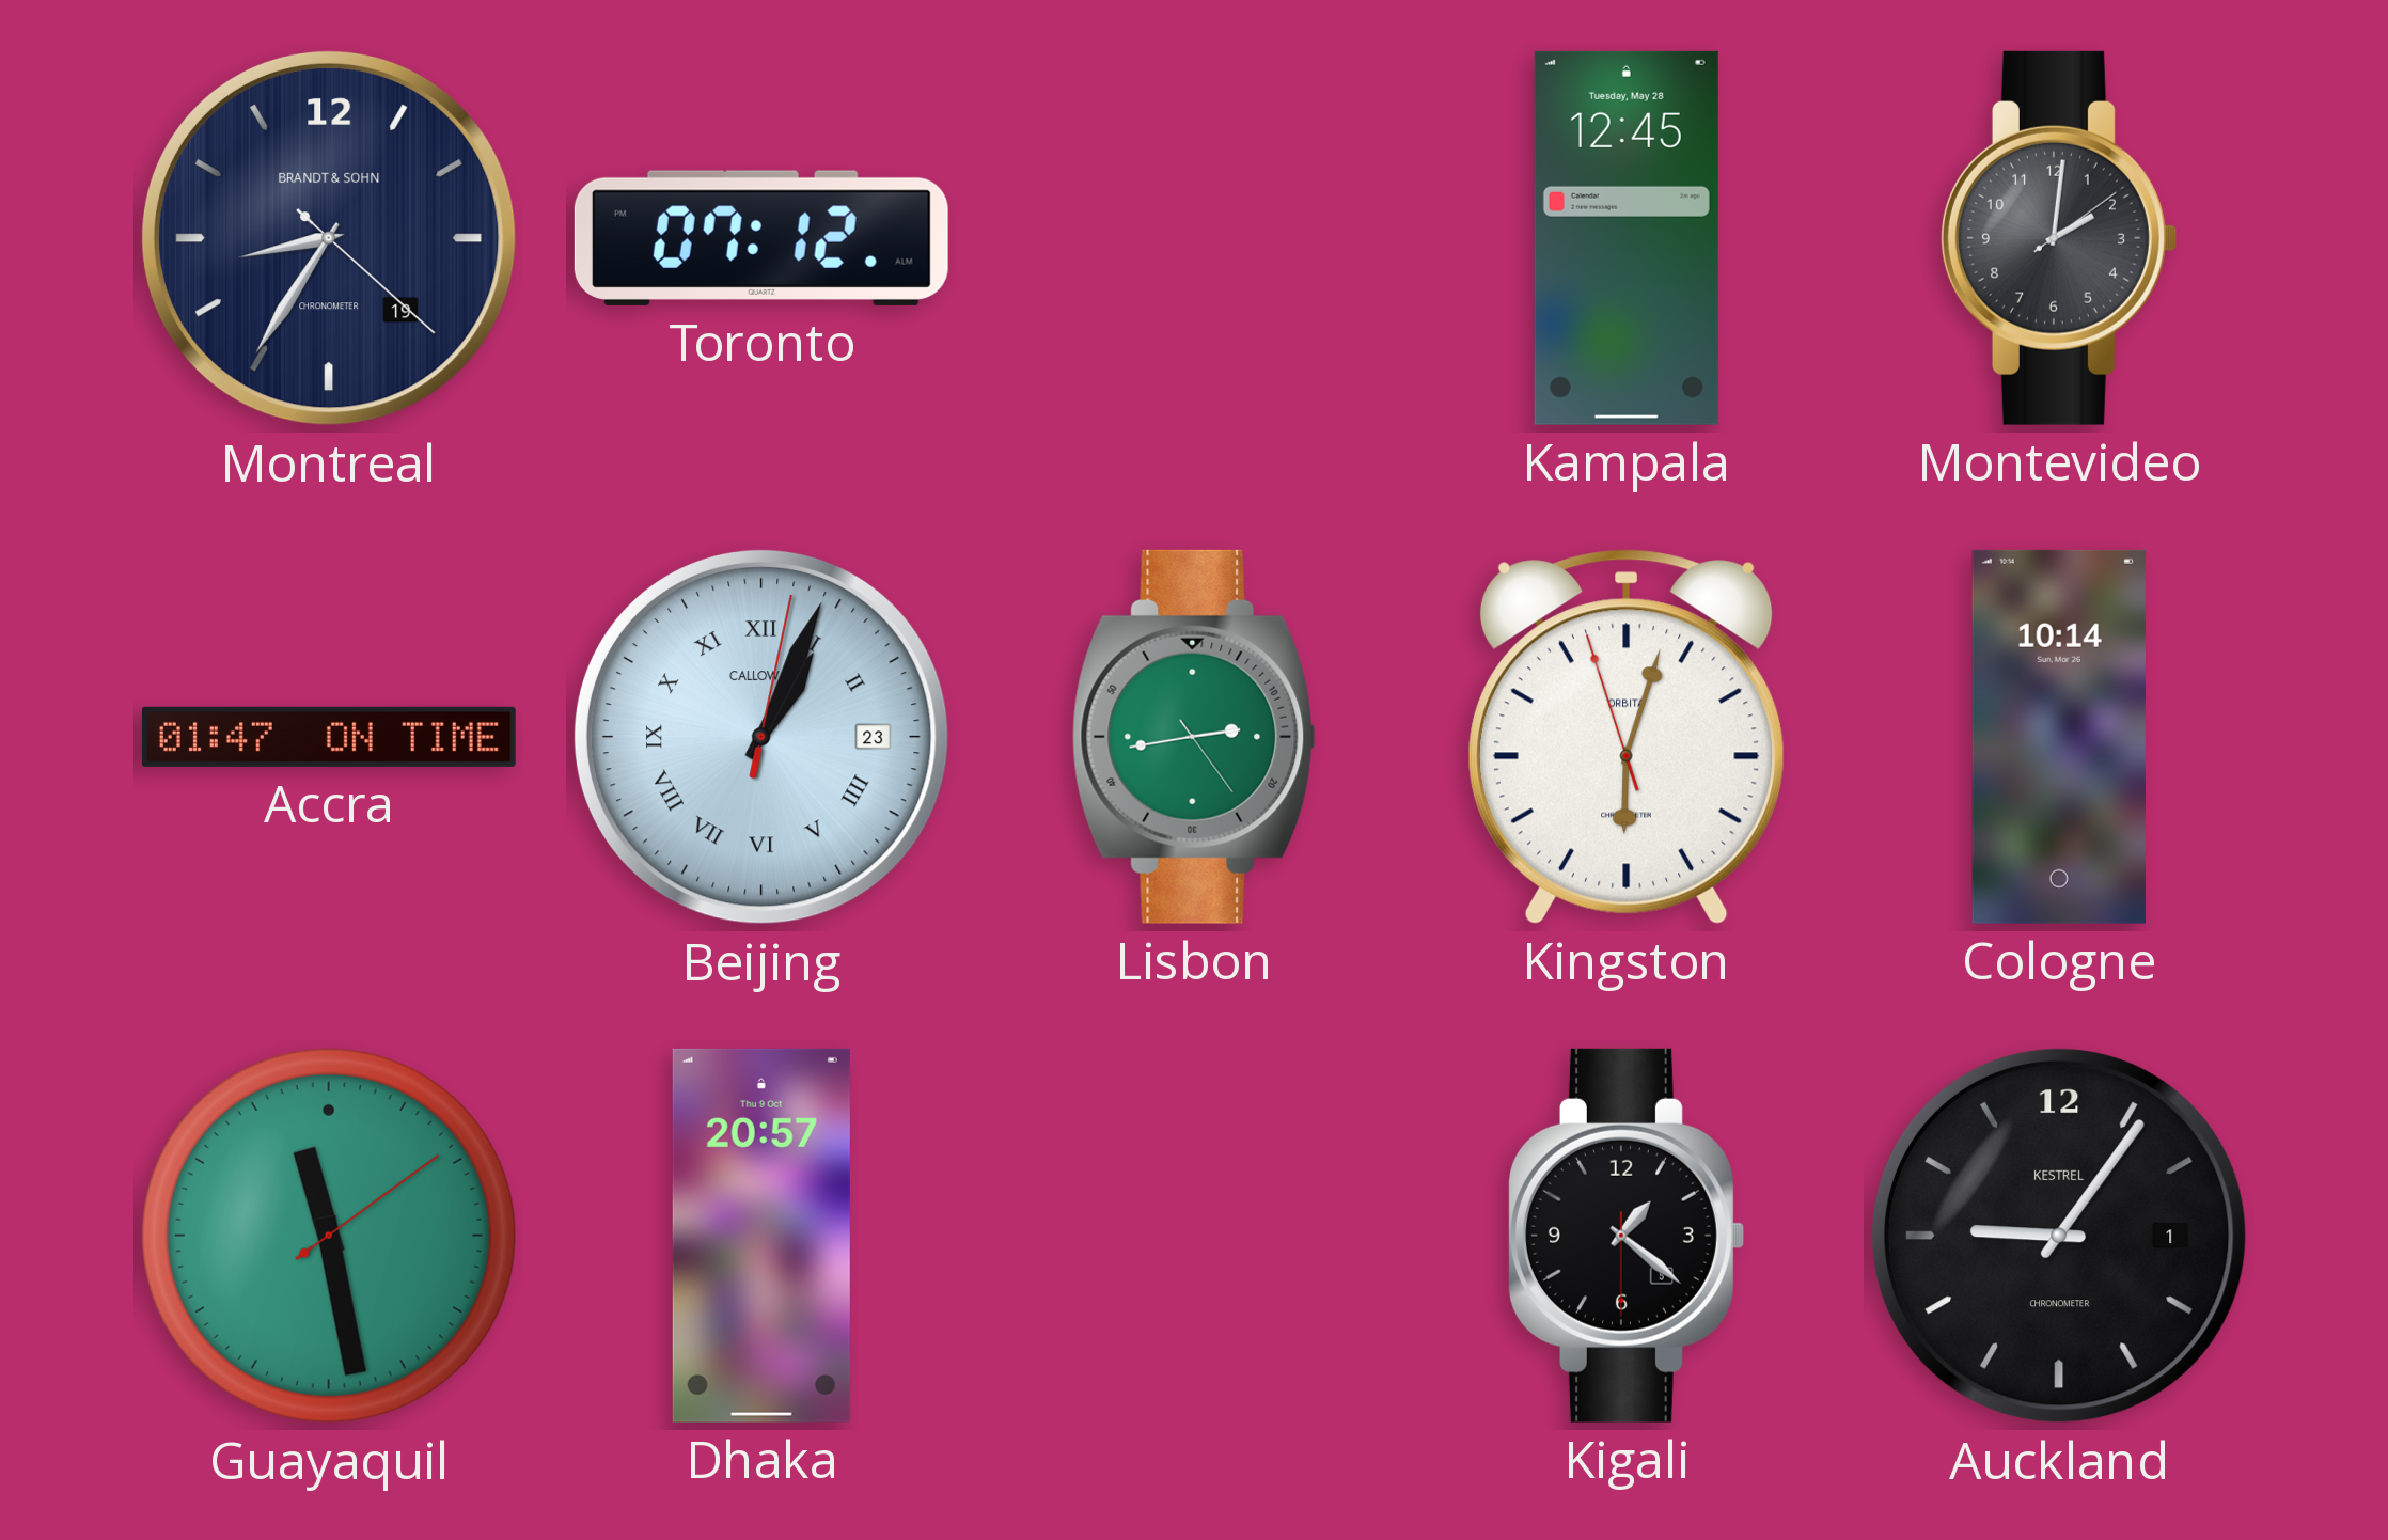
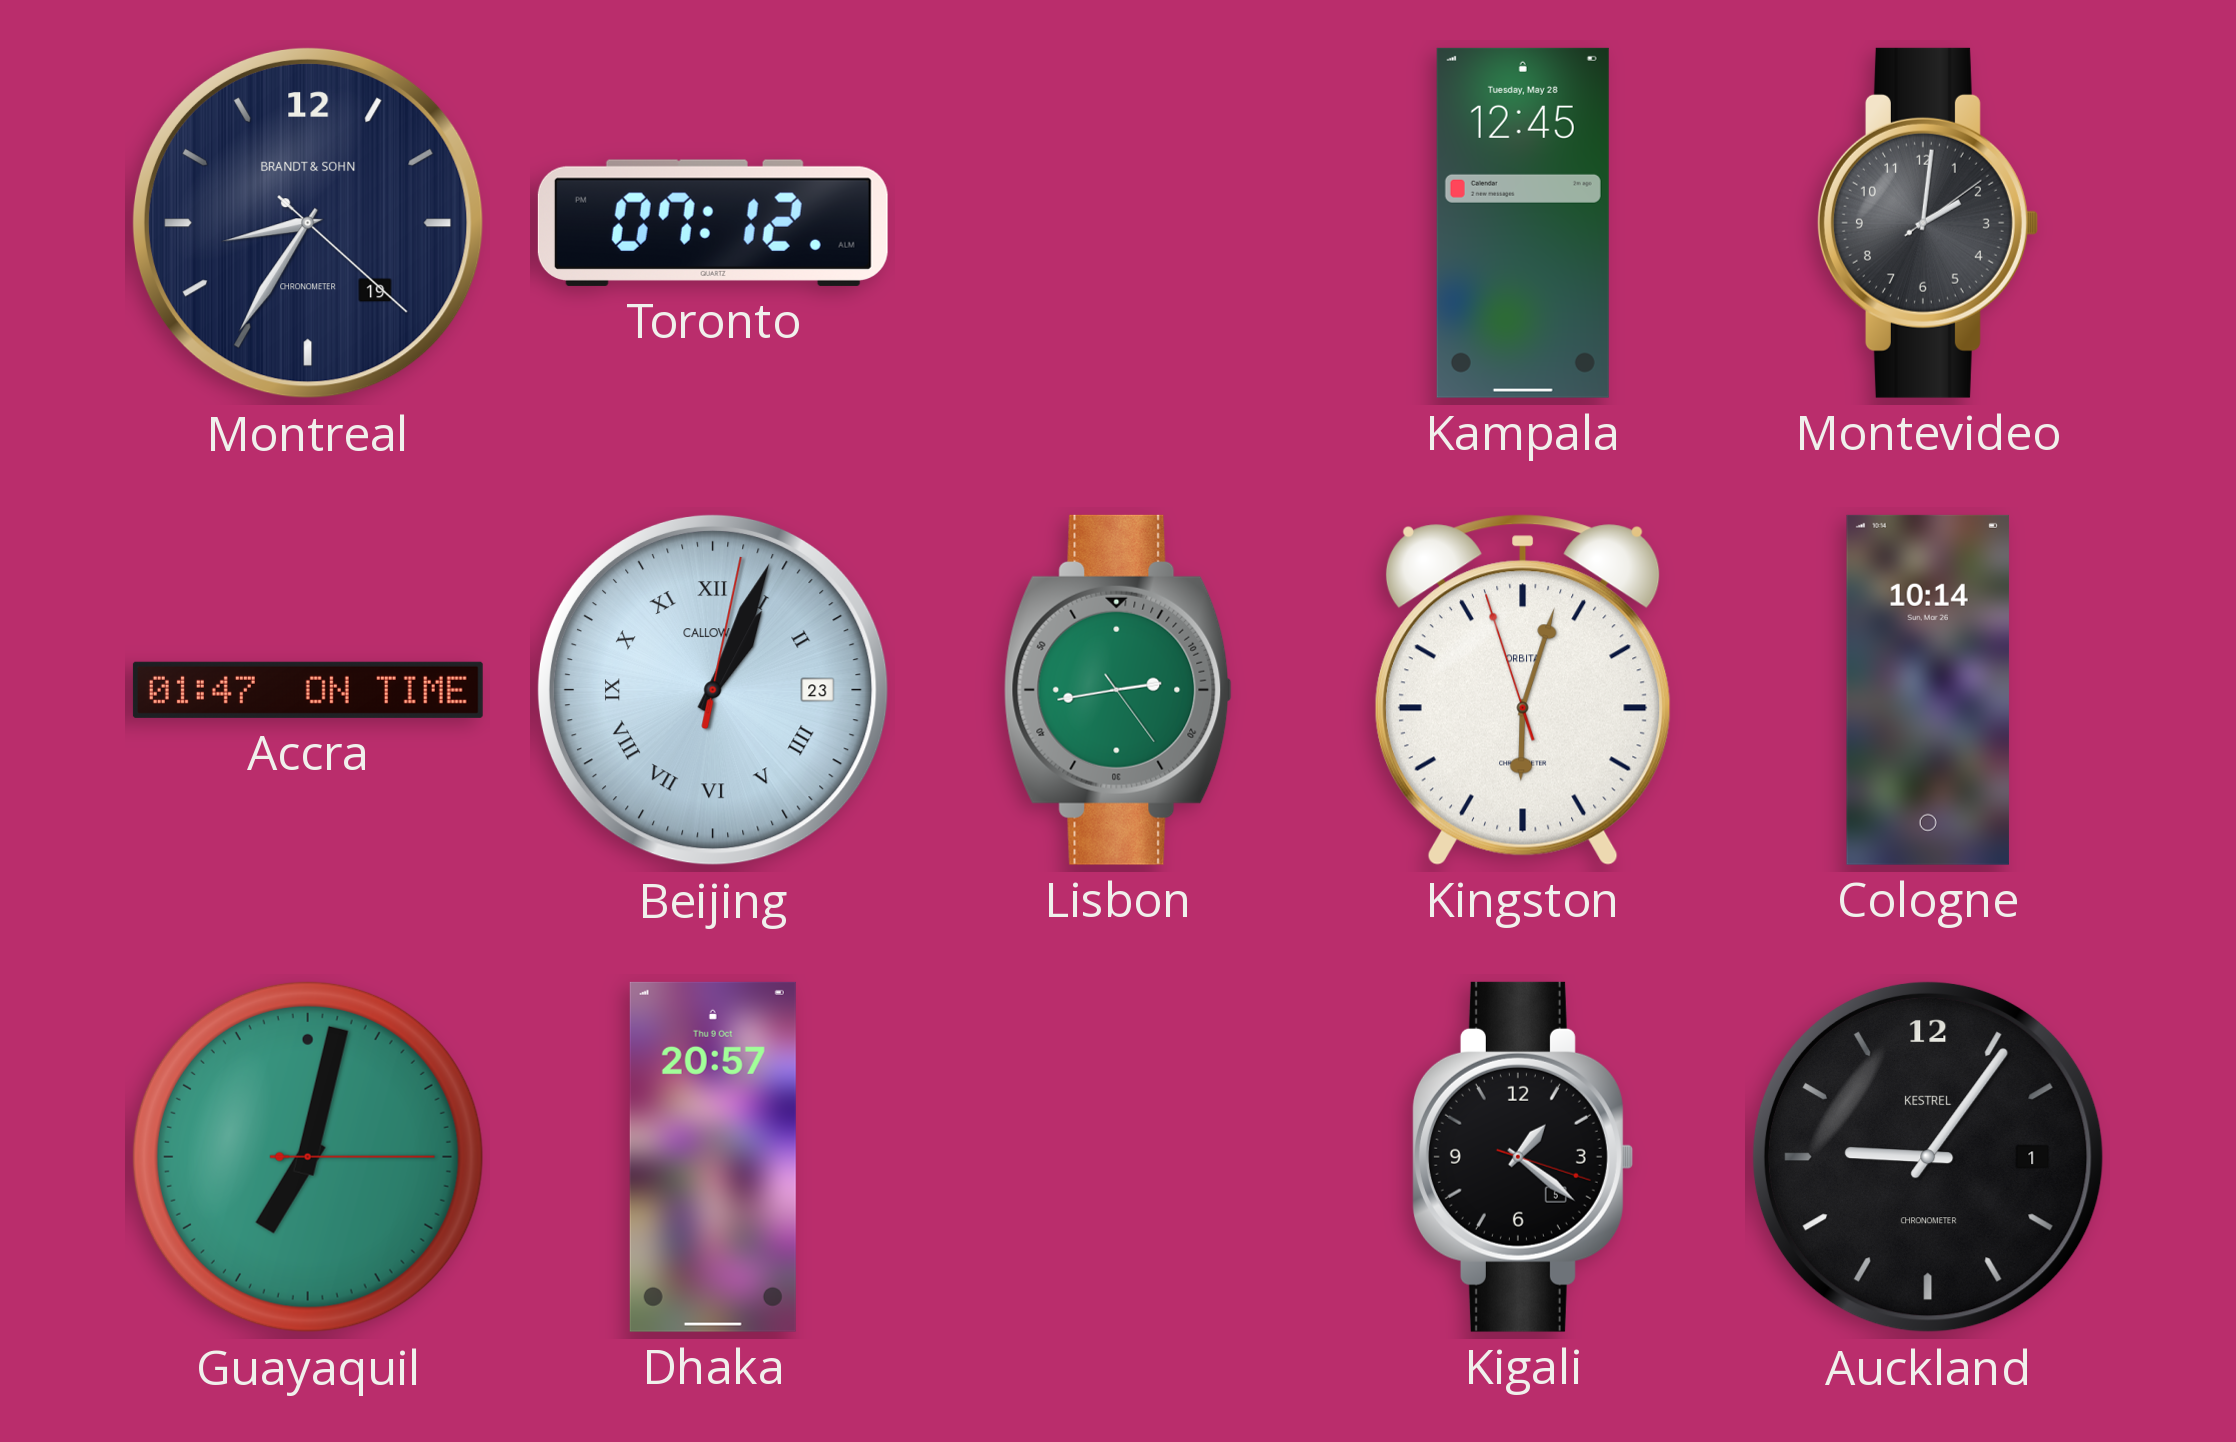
Guayaquil: 11:28 -> 7:02
Kigali: 1:21:30 -> 1:21:18
